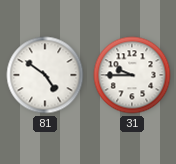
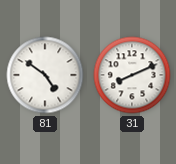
31: 9:45 -> 8:11
